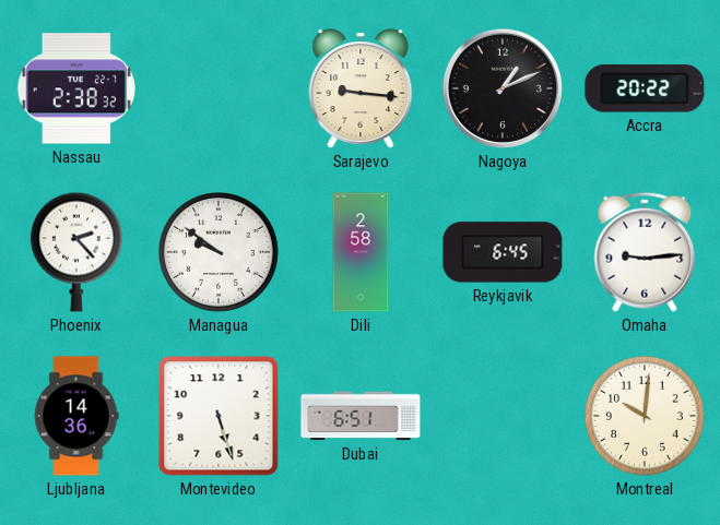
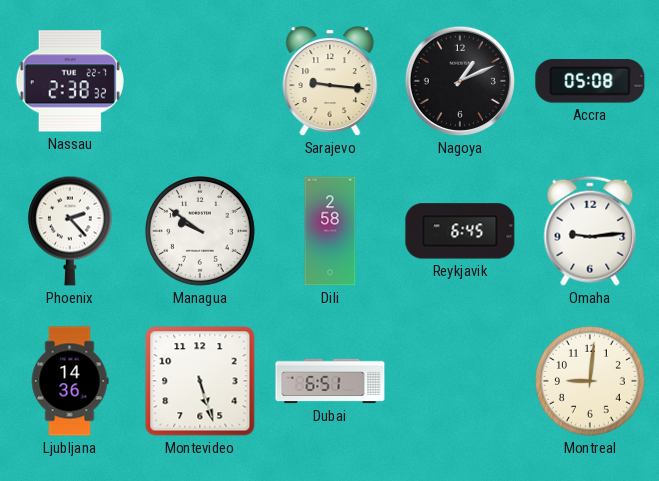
Accra: 20:22 -> 05:08
Montreal: 10:01 -> 9:01
